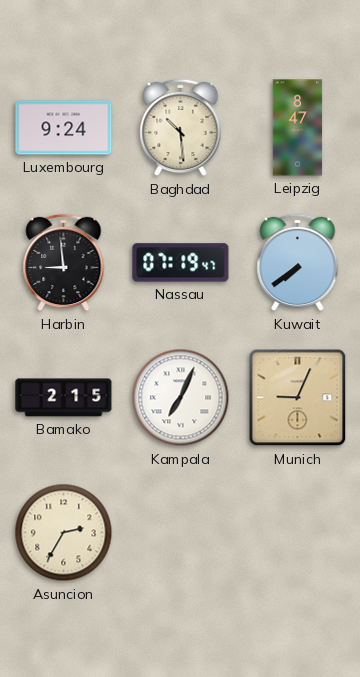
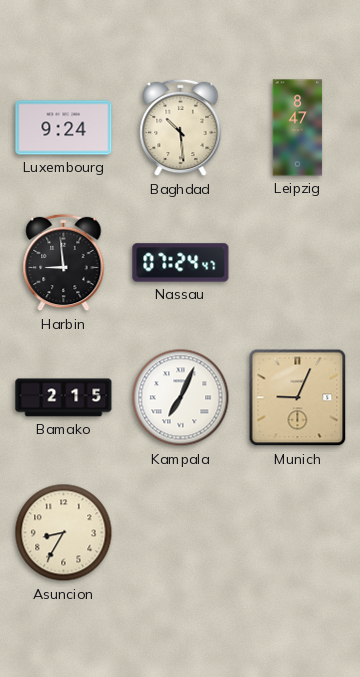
Nassau: 07:19 -> 07:24
Kuwait: 7:39 -> none
Asuncion: 2:35 -> 8:35
